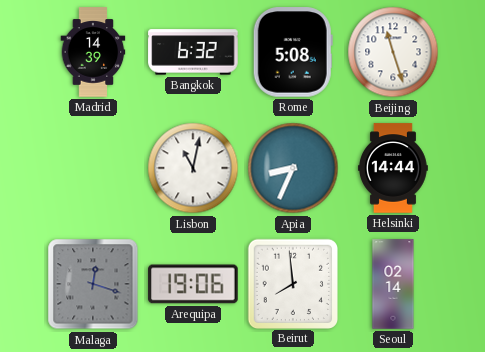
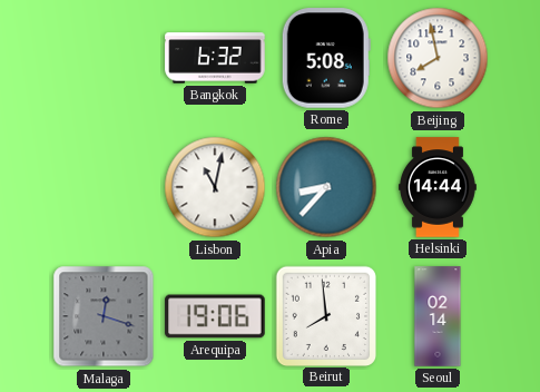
Madrid: 14:39 -> none
Beijing: 11:27 -> 7:58
Apia: 8:34 -> 8:37
